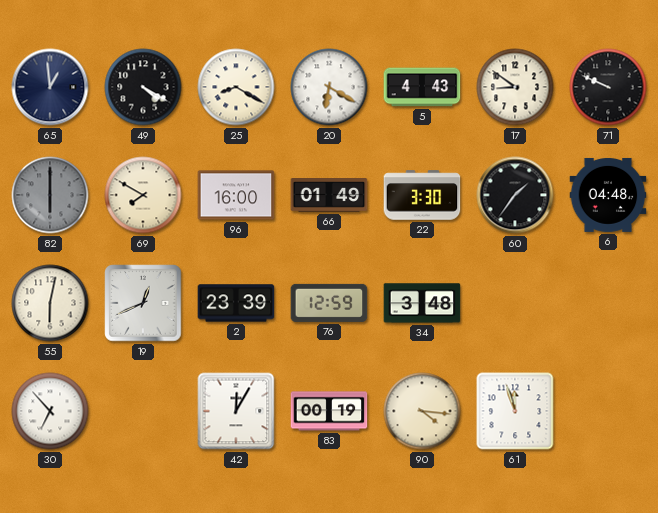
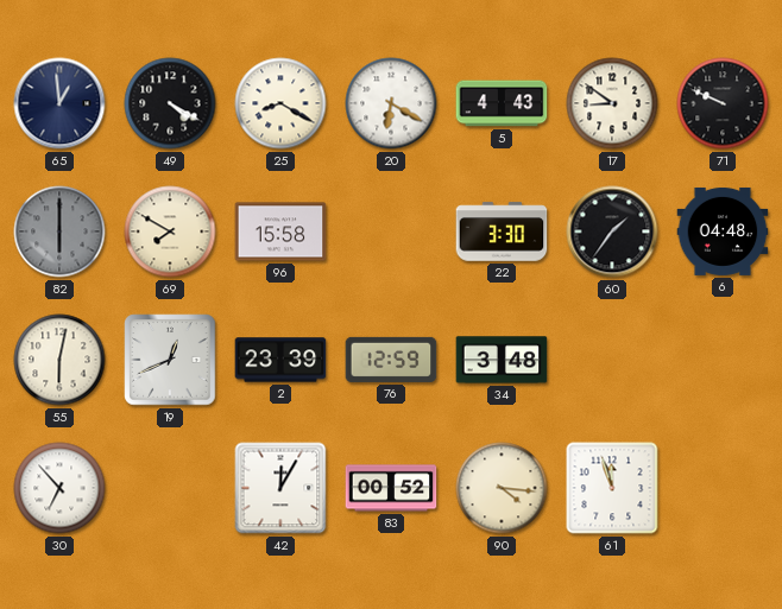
96: 16:00 -> 15:58
66: 01:49 -> none
83: 00:19 -> 00:52
